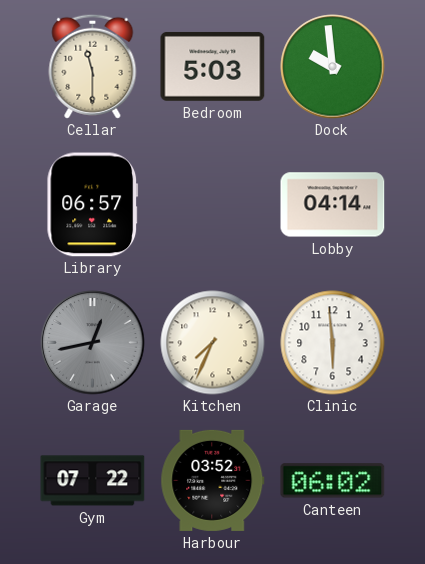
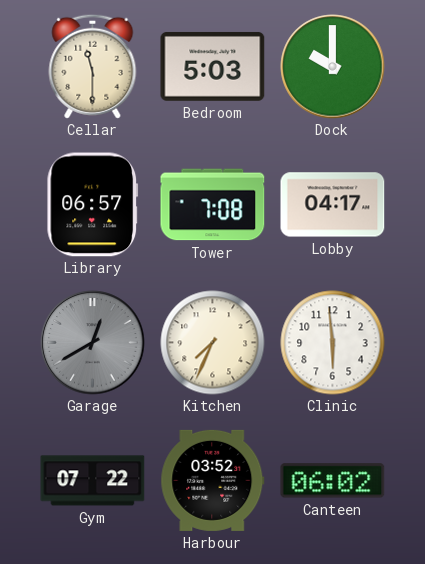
Dock: 9:59 -> 10:00
Tower: none -> 7:08
Lobby: 04:14 -> 04:17
Garage: 12:43 -> 12:40
